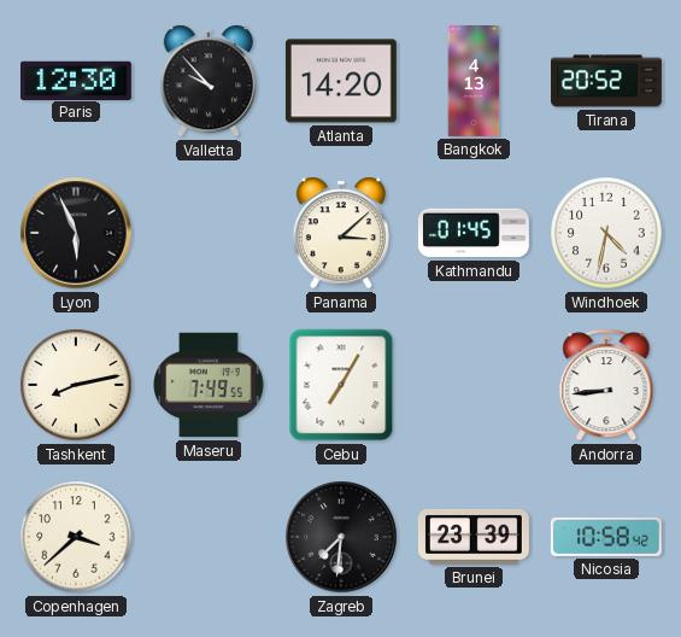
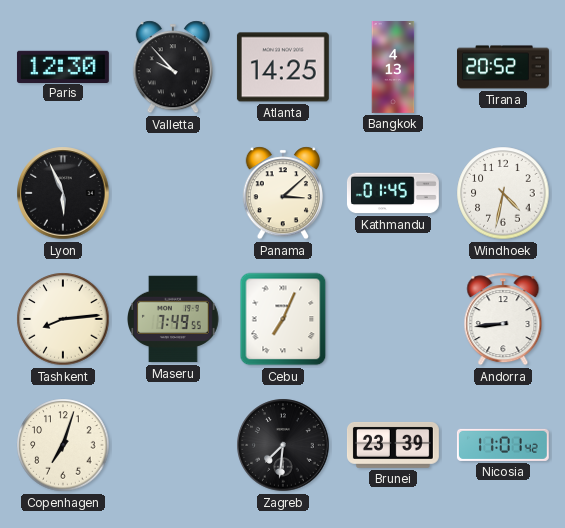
Atlanta: 14:20 -> 14:25
Tashkent: 8:13 -> 8:14
Cebu: 7:05 -> 7:04
Copenhagen: 3:38 -> 7:03
Nicosia: 10:58 -> 11:01
